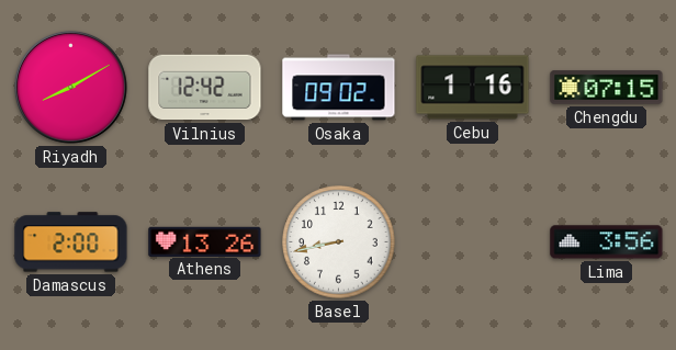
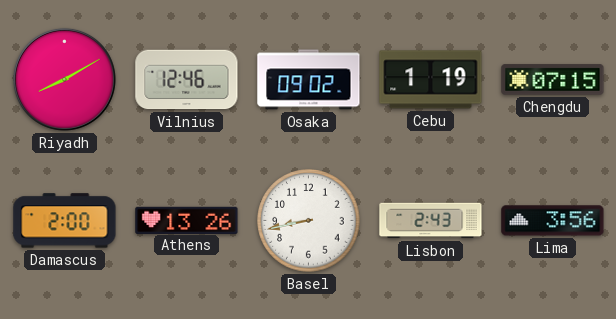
Vilnius: 12:42 -> 12:46
Cebu: 1:16 -> 1:19
Lisbon: none -> 2:43
